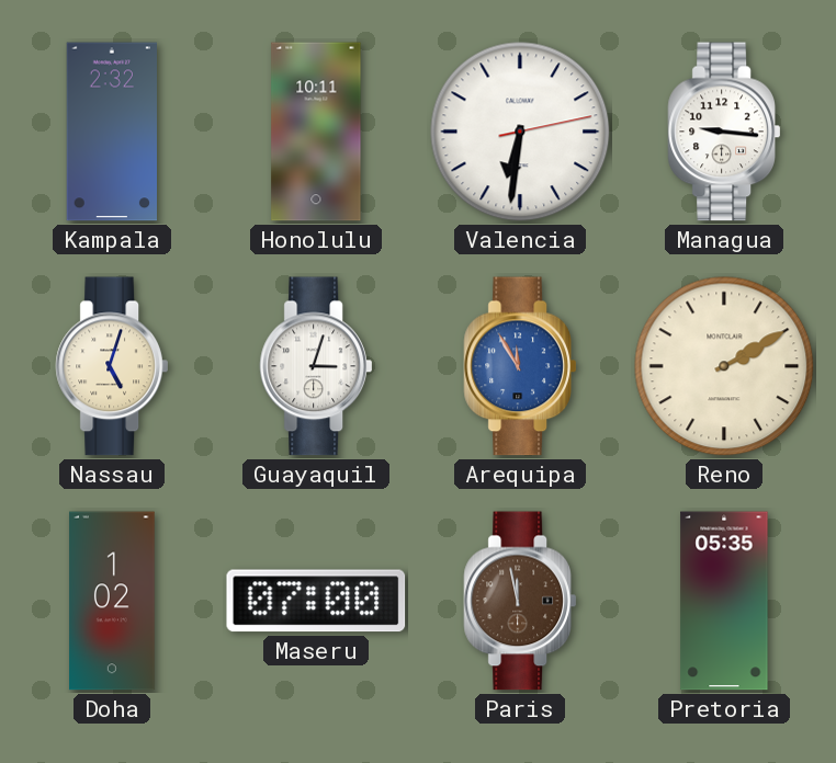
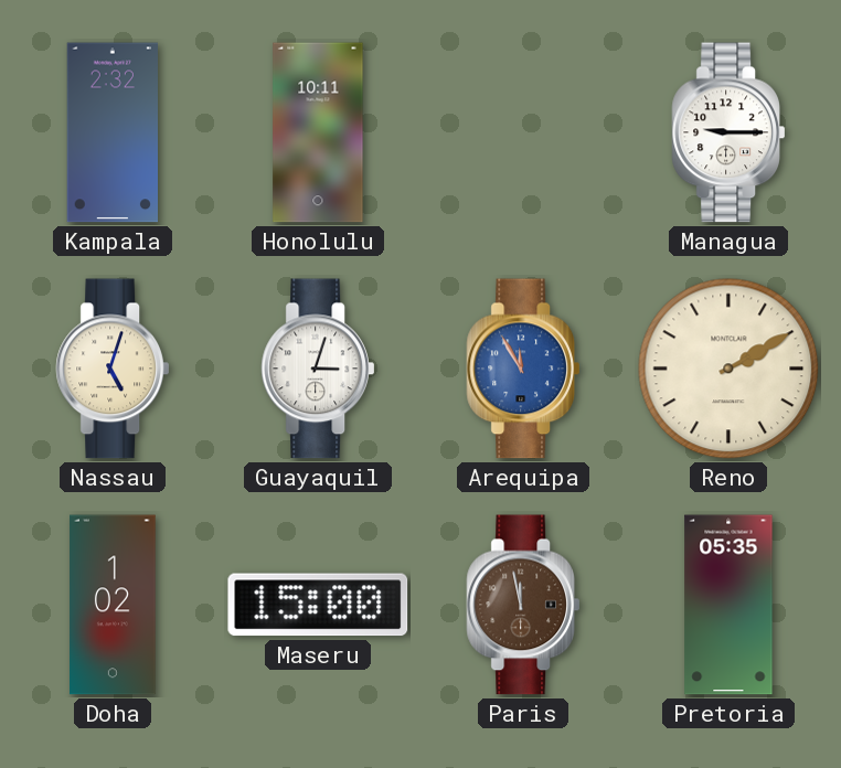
Valencia: 6:31 -> none
Managua: 9:16 -> 9:15
Maseru: 07:00 -> 15:00
